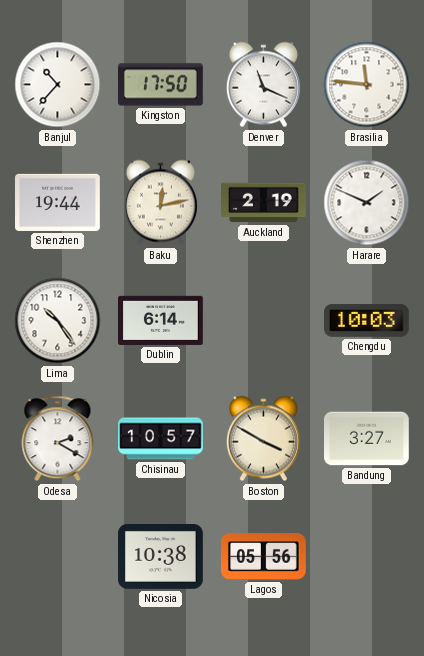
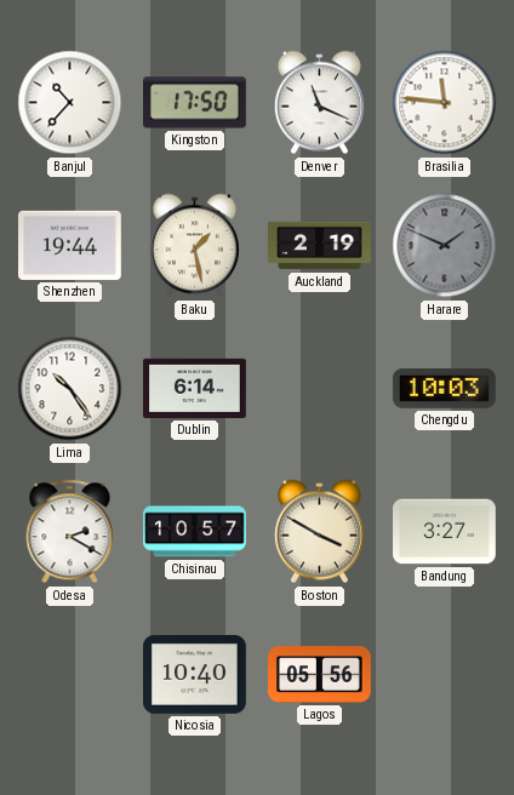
Baku: 12:13 -> 1:28
Harare dial: white -> grey
Nicosia: 10:38 -> 10:40
